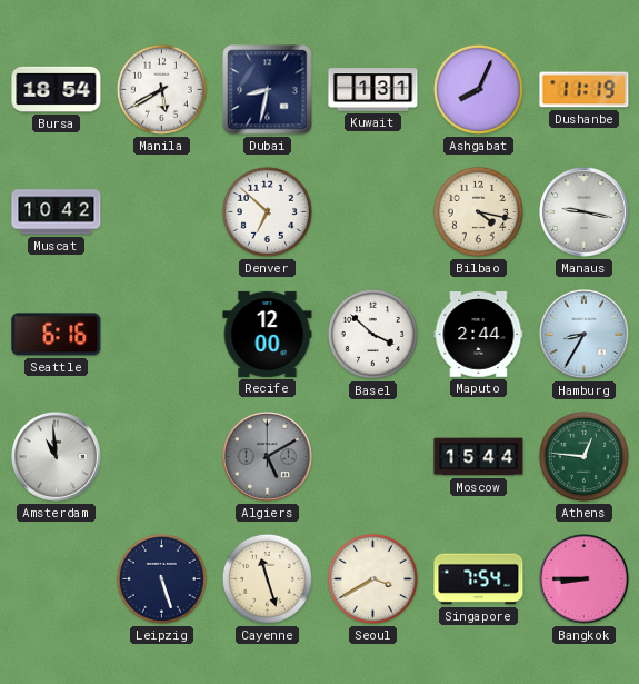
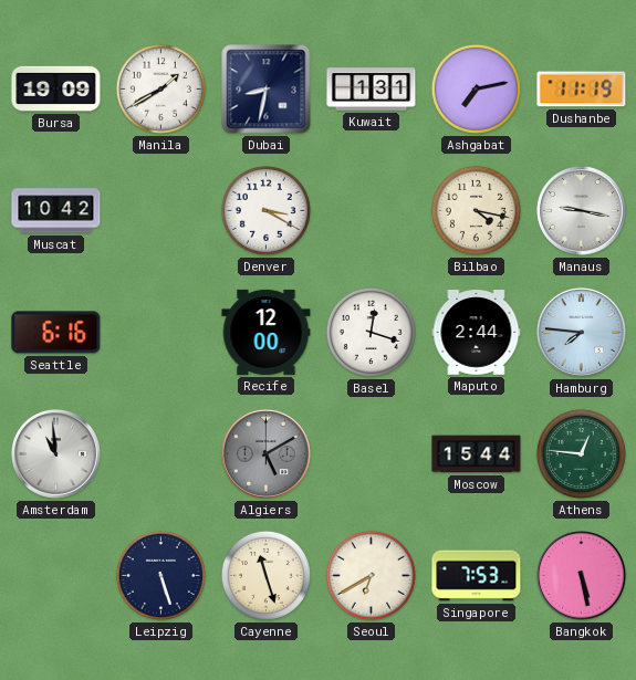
Bursa: 18:54 -> 19:09
Manila: 5:40 -> 1:40
Ashgabat: 8:04 -> 7:13
Denver: 6:52 -> 3:20
Basel: 3:52 -> 12:18
Hamburg: 8:35 -> 7:46
Seoul: 3:40 -> 6:40
Singapore: 7:54 -> 7:53
Bangkok: 8:45 -> 5:28
